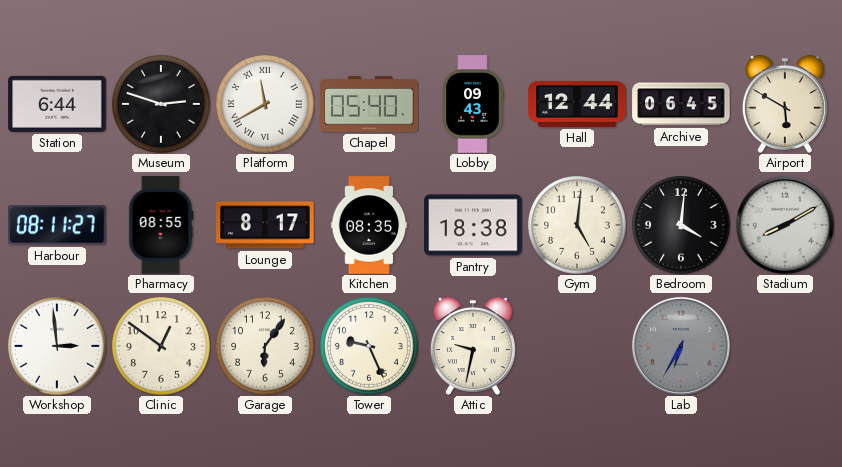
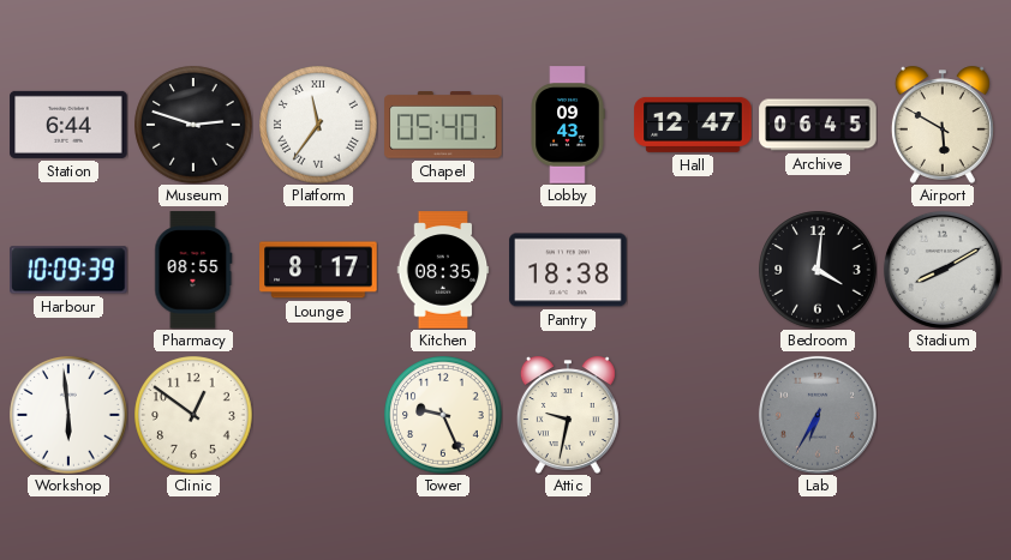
Platform: 11:40 -> 11:36
Hall: 12:44 -> 12:47
Harbour: 08:11 -> 10:09
Gym: 5:01 -> none
Workshop: 2:59 -> 5:59
Garage: 6:06 -> none
